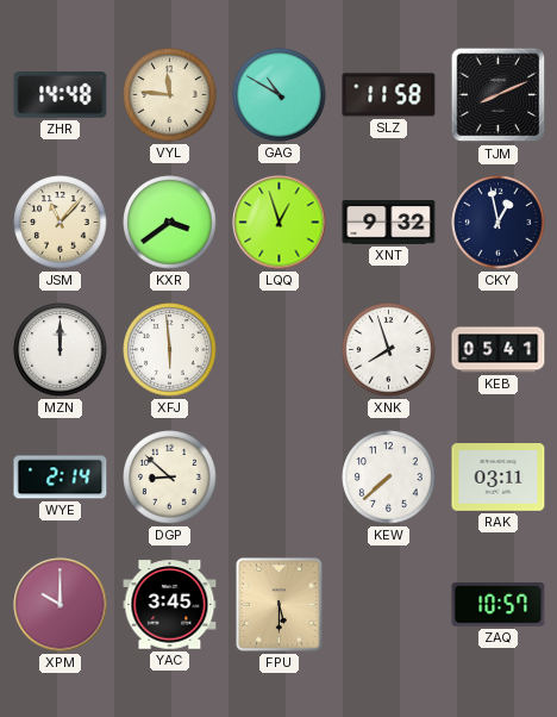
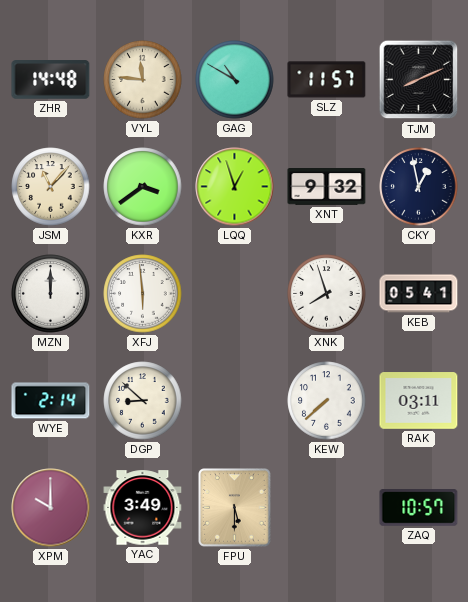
SLZ: 11:58 -> 11:57
YAC: 3:45 -> 3:49
